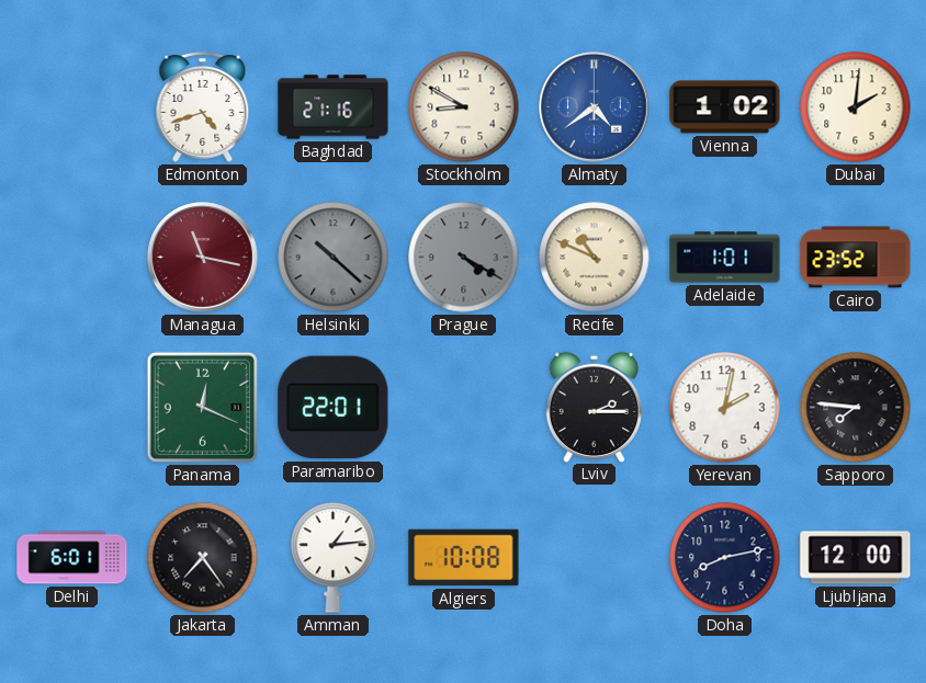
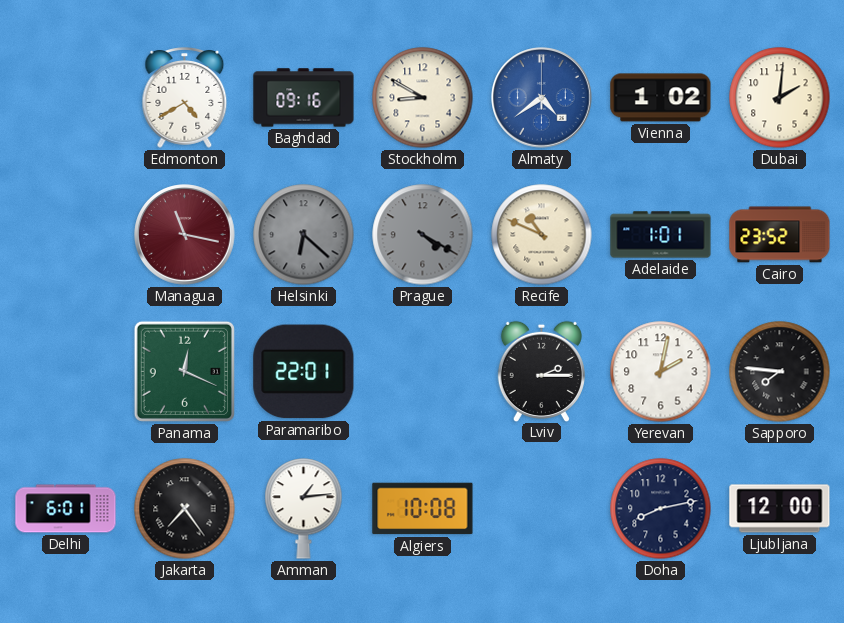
Edmonton: 4:42 -> 4:40
Baghdad: 21:16 -> 09:16
Helsinki: 10:22 -> 6:22
